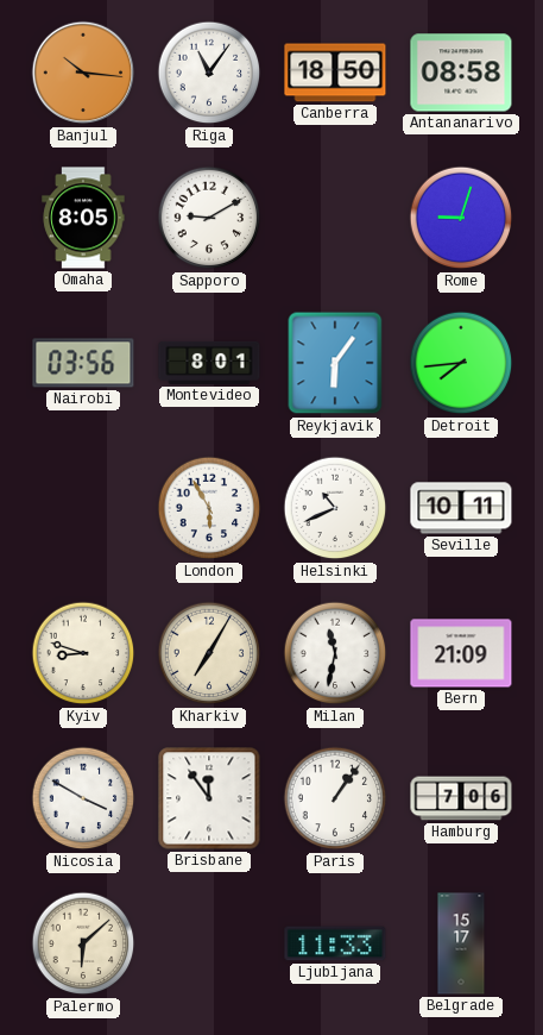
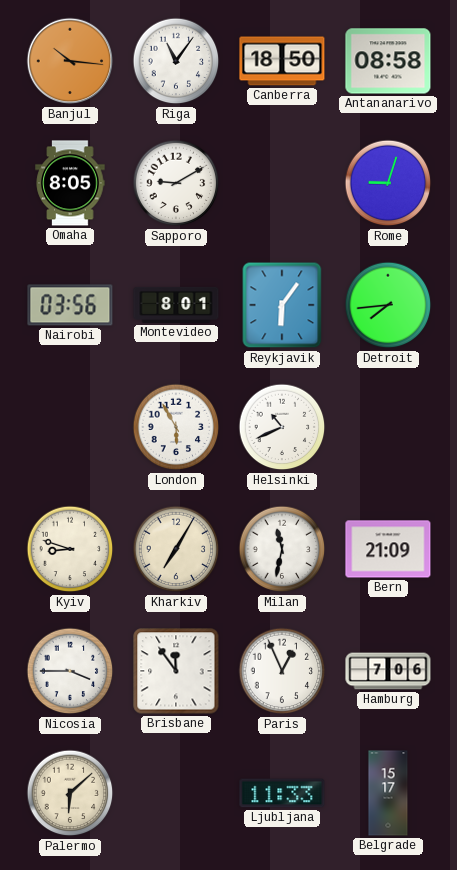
Seville: 10:11 -> none
Nicosia: 3:50 -> 3:45
Paris: 1:06 -> 12:56
